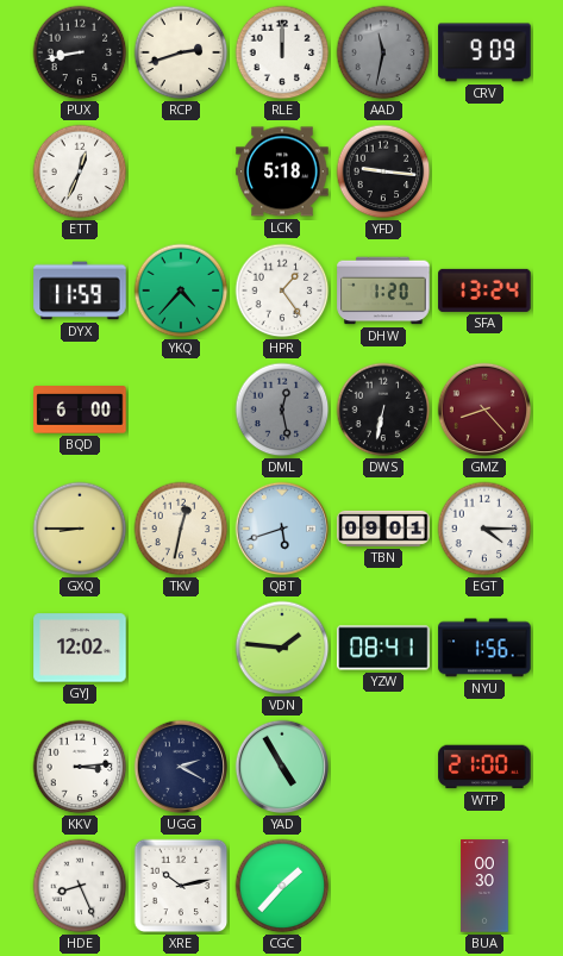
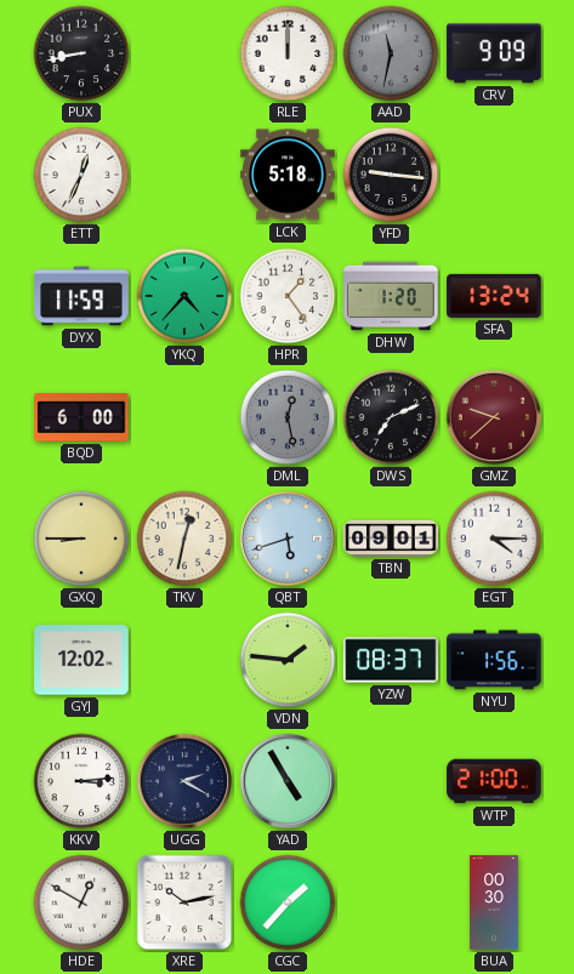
RCP: 2:42 -> none
DWS: 6:32 -> 7:11
GMZ: 8:23 -> 9:38
YZW: 08:41 -> 08:37
HDE: 8:26 -> 12:50
